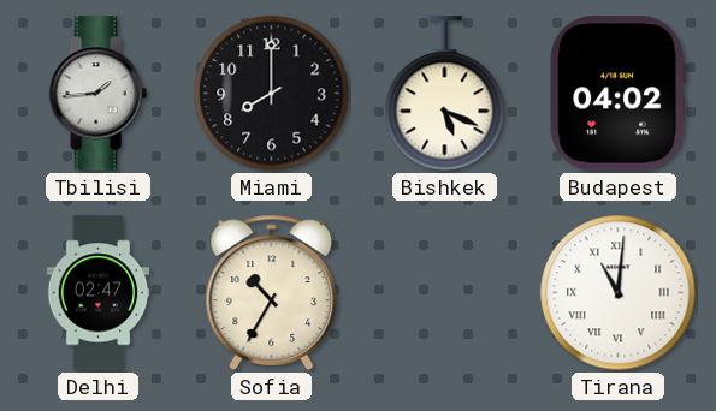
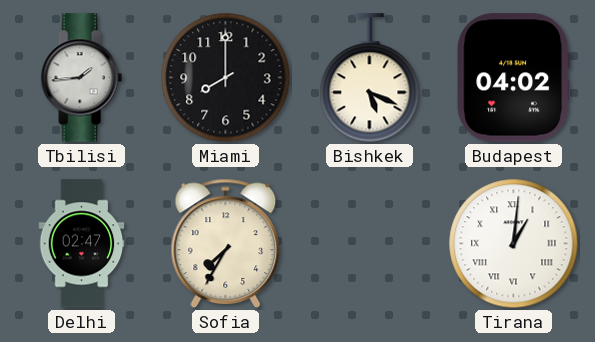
Sofia: 10:35 -> 7:35
Tirana: 11:01 -> 1:01
